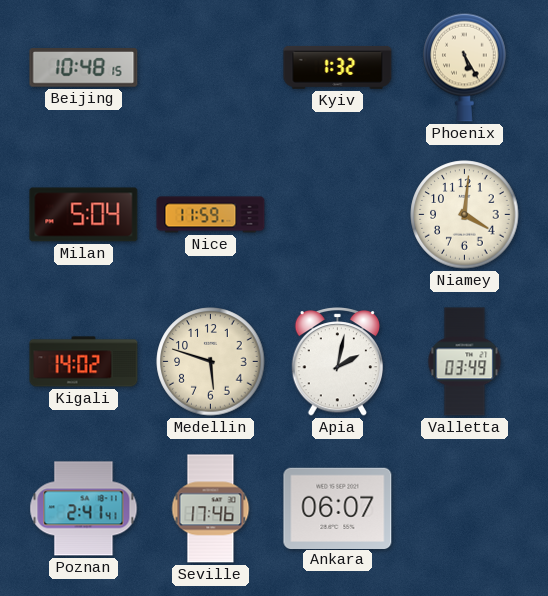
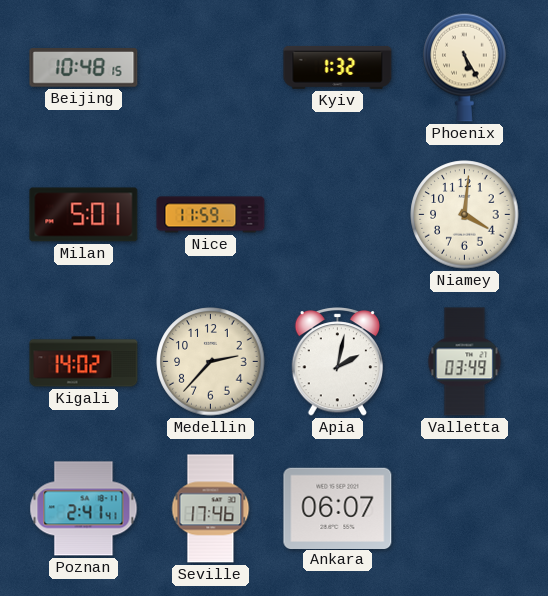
Milan: 5:04 -> 5:01
Medellin: 5:48 -> 2:37
